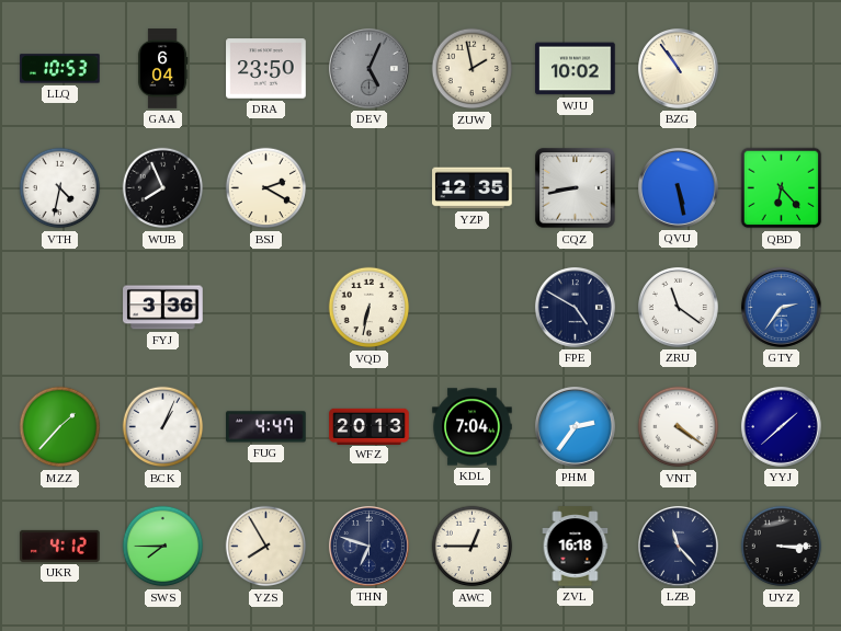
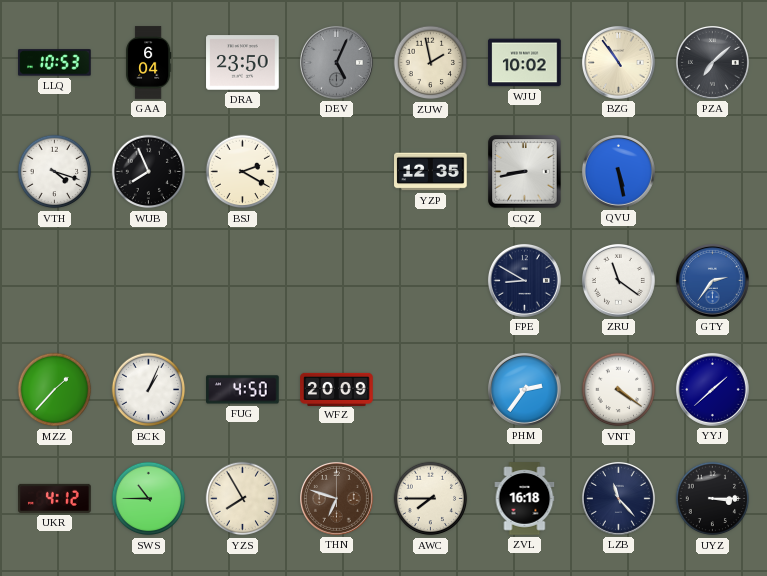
PZA: none -> 7:08
VTH: 4:32 -> 4:18
QBD: 6:23 -> none
FYJ: 3:36 -> none
VQD: 6:32 -> none
FPE: 4:50 -> 8:50
FUG: 4:47 -> 4:50
WFZ: 20:13 -> 20:09
KDL: 7:04 -> none
SWS: 7:45 -> 10:45
THN dial: navy -> brown
AWC: 12:45 -> 7:45
